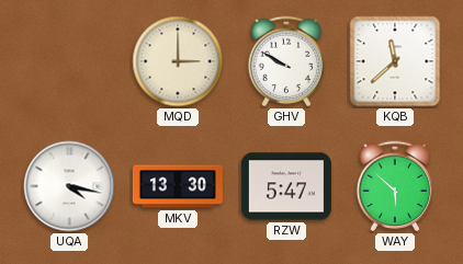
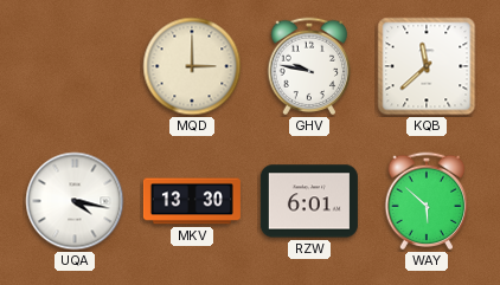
GHV: 9:50 -> 9:47
RZW: 5:47 -> 6:01
